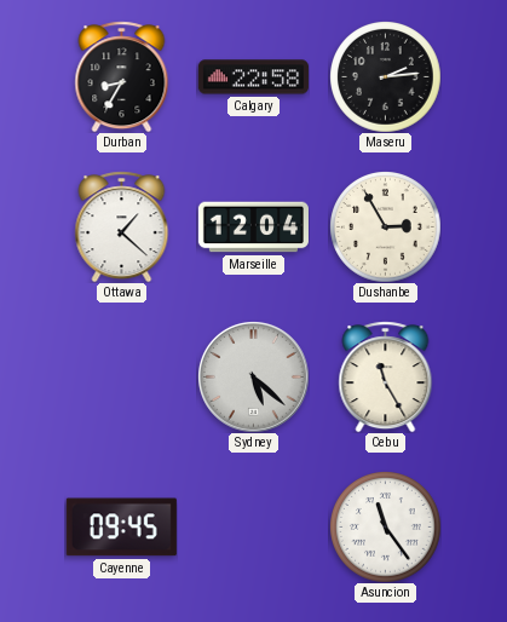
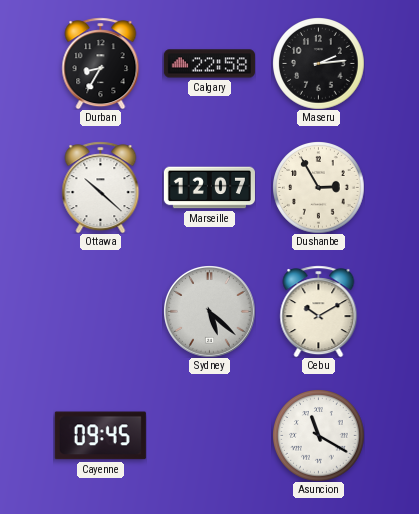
Ottawa: 1:22 -> 10:22
Marseille: 12:04 -> 12:07
Cebu: 11:25 -> 10:10
Asuncion: 11:24 -> 11:20
